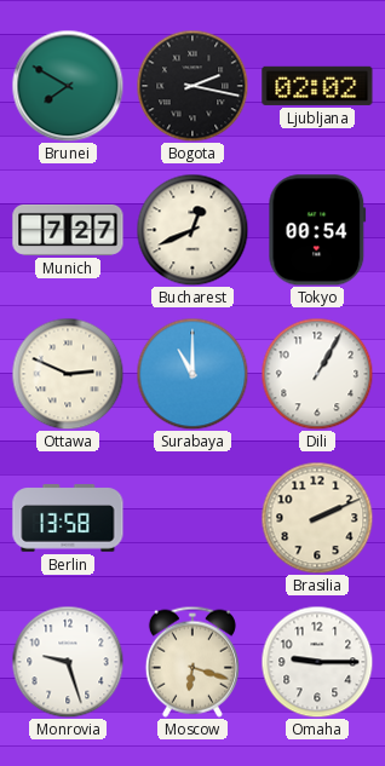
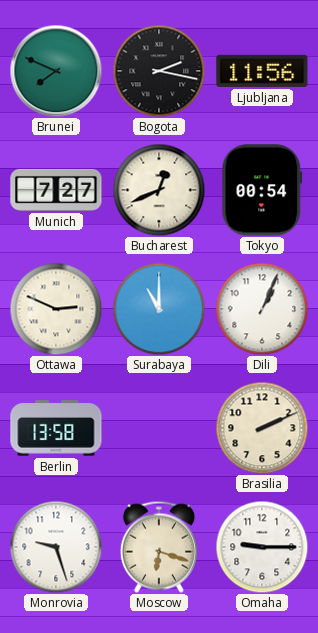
Brunei: 7:50 -> 7:49
Ljubljana: 02:02 -> 11:56
Dili: 1:05 -> 1:04
